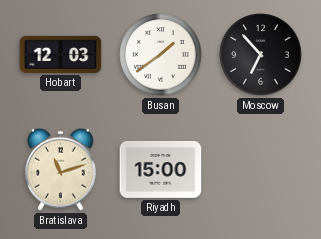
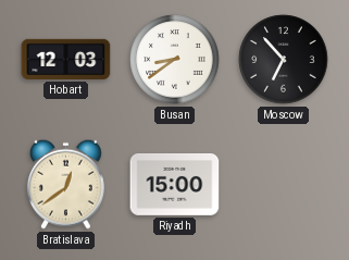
Busan: 1:39 -> 8:39
Bratislava: 11:12 -> 12:39
